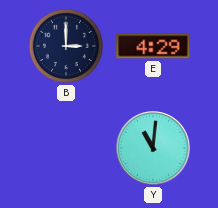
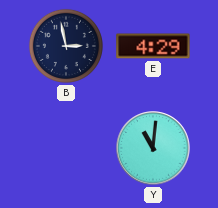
B: 3:00 -> 2:58
